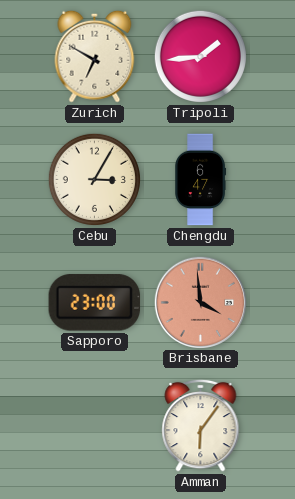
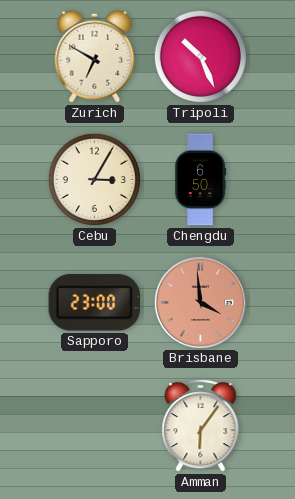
Tripoli: 1:44 -> 10:26
Chengdu: 6:47 -> 6:50
